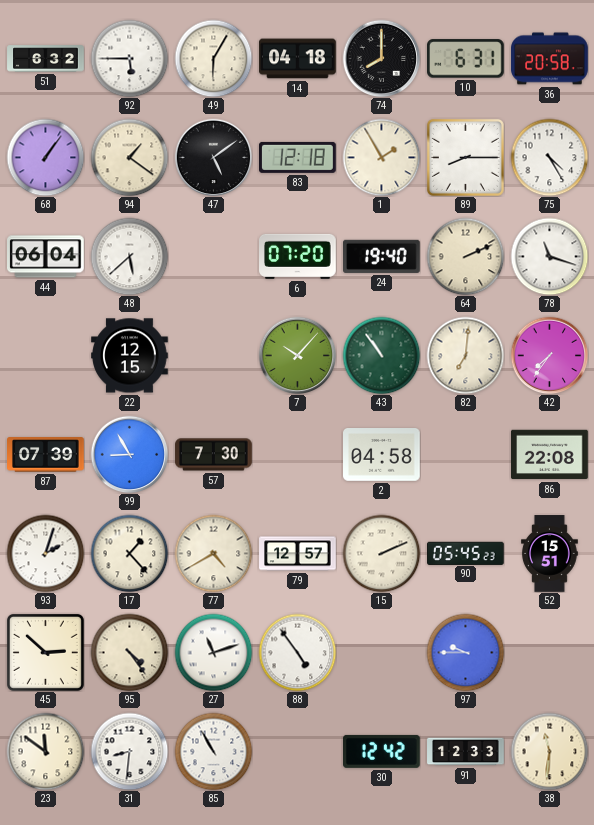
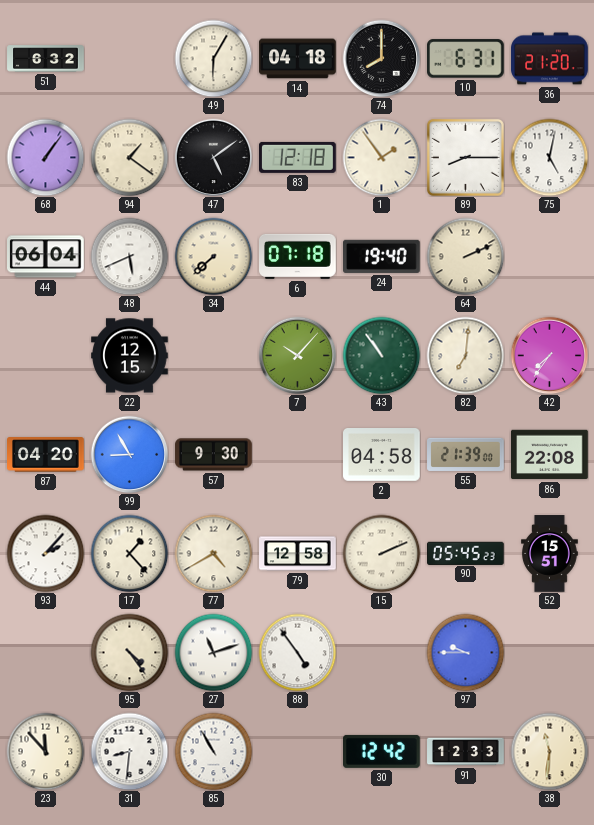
92: 5:45 -> none
36: 20:58 -> 21:20
1: 1:55 -> 1:54
75: 4:25 -> 5:02
48: 5:38 -> 5:41
34: none -> 7:38
6: 07:20 -> 07:18
78: 11:18 -> none
87: 07:39 -> 04:20
57: 7:30 -> 9:30
55: none -> 21:39
93: 2:03 -> 2:07
79: 12:57 -> 12:58
45: 2:52 -> none
23: 11:51 -> 11:53
